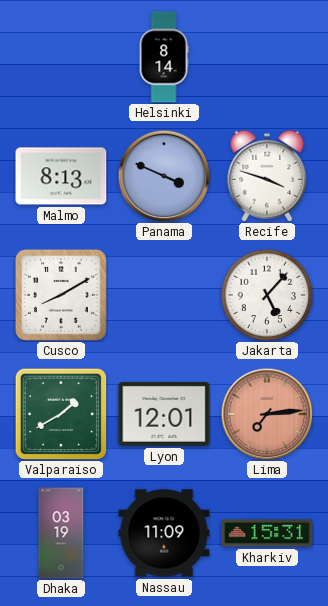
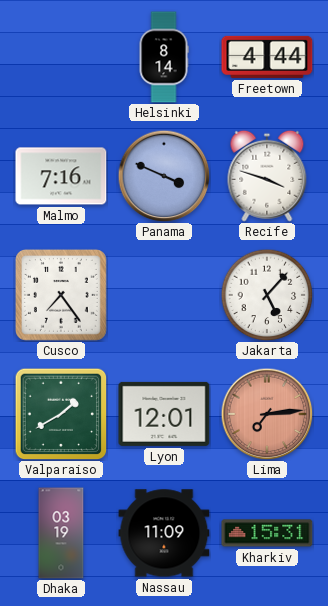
Freetown: none -> 4:44
Malmo: 8:13 -> 7:16
Cusco: 8:10 -> 7:24
